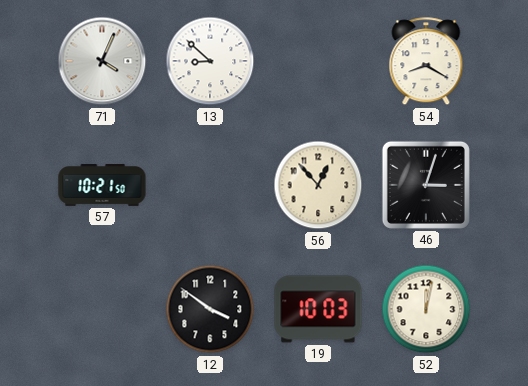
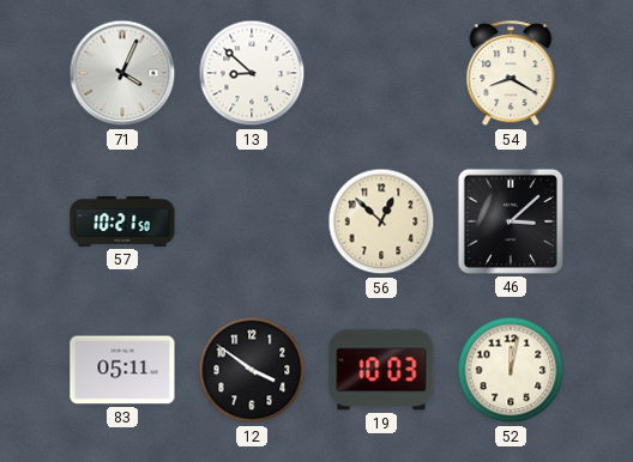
56: 12:53 -> 12:52
46: 3:03 -> 3:08
83: none -> 05:11
